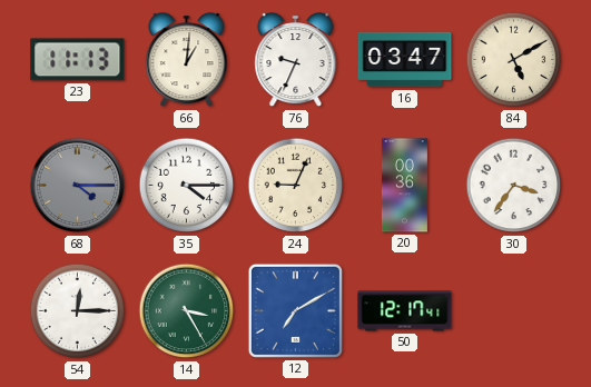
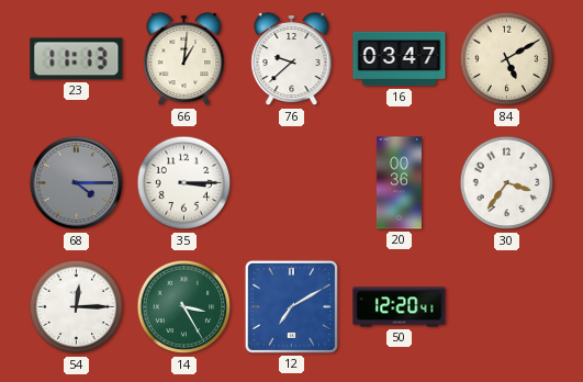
76: 9:34 -> 9:38
35: 4:15 -> 3:15
24: 9:04 -> none
50: 12:17 -> 12:20
